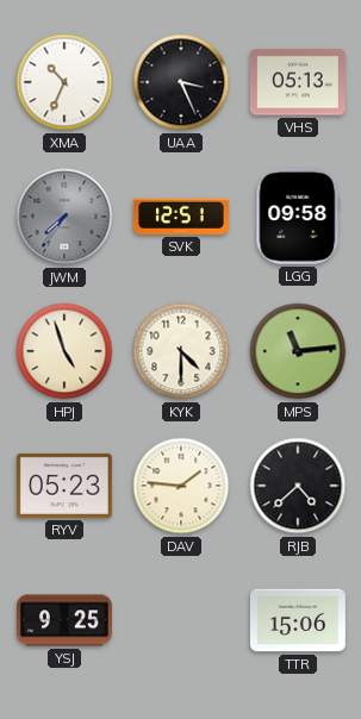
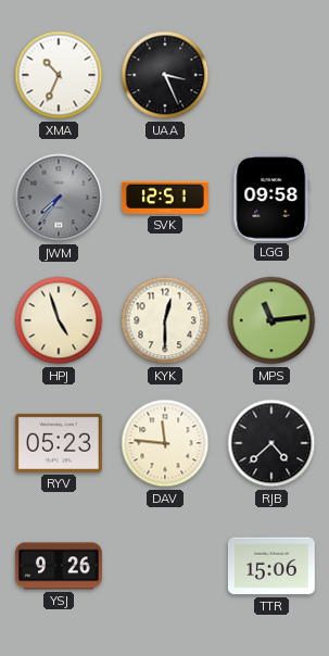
VHS: 05:13 -> none
KYK: 4:30 -> 12:30
DAV: 1:46 -> 11:46
YSJ: 9:25 -> 9:26
